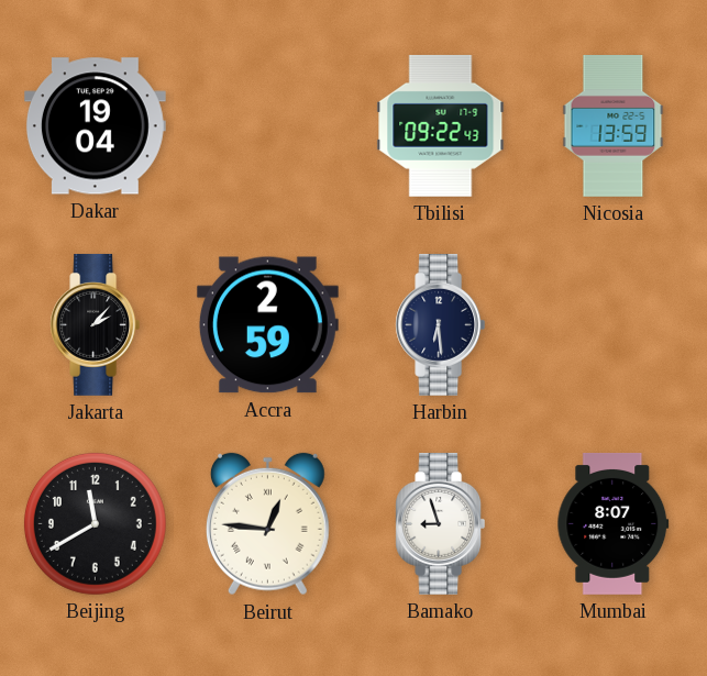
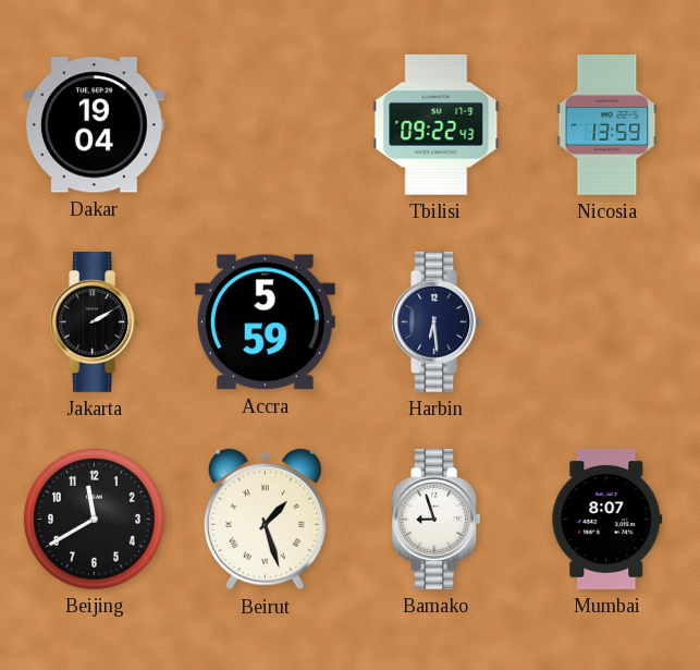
Jakarta: 2:07 -> 2:10
Accra: 2:59 -> 5:59
Beirut: 12:46 -> 1:27
